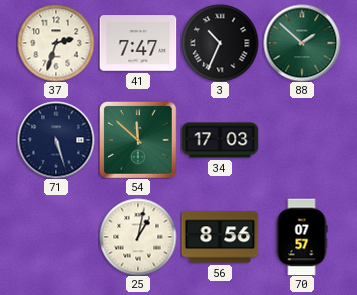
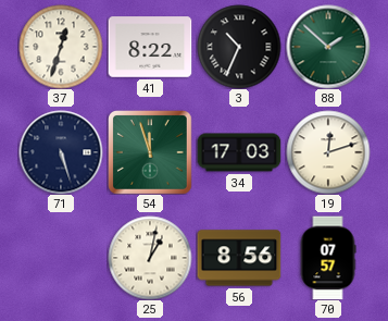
37: 2:33 -> 12:33
41: 7:47 -> 8:22
54: 11:52 -> 11:57
19: none -> 12:12
